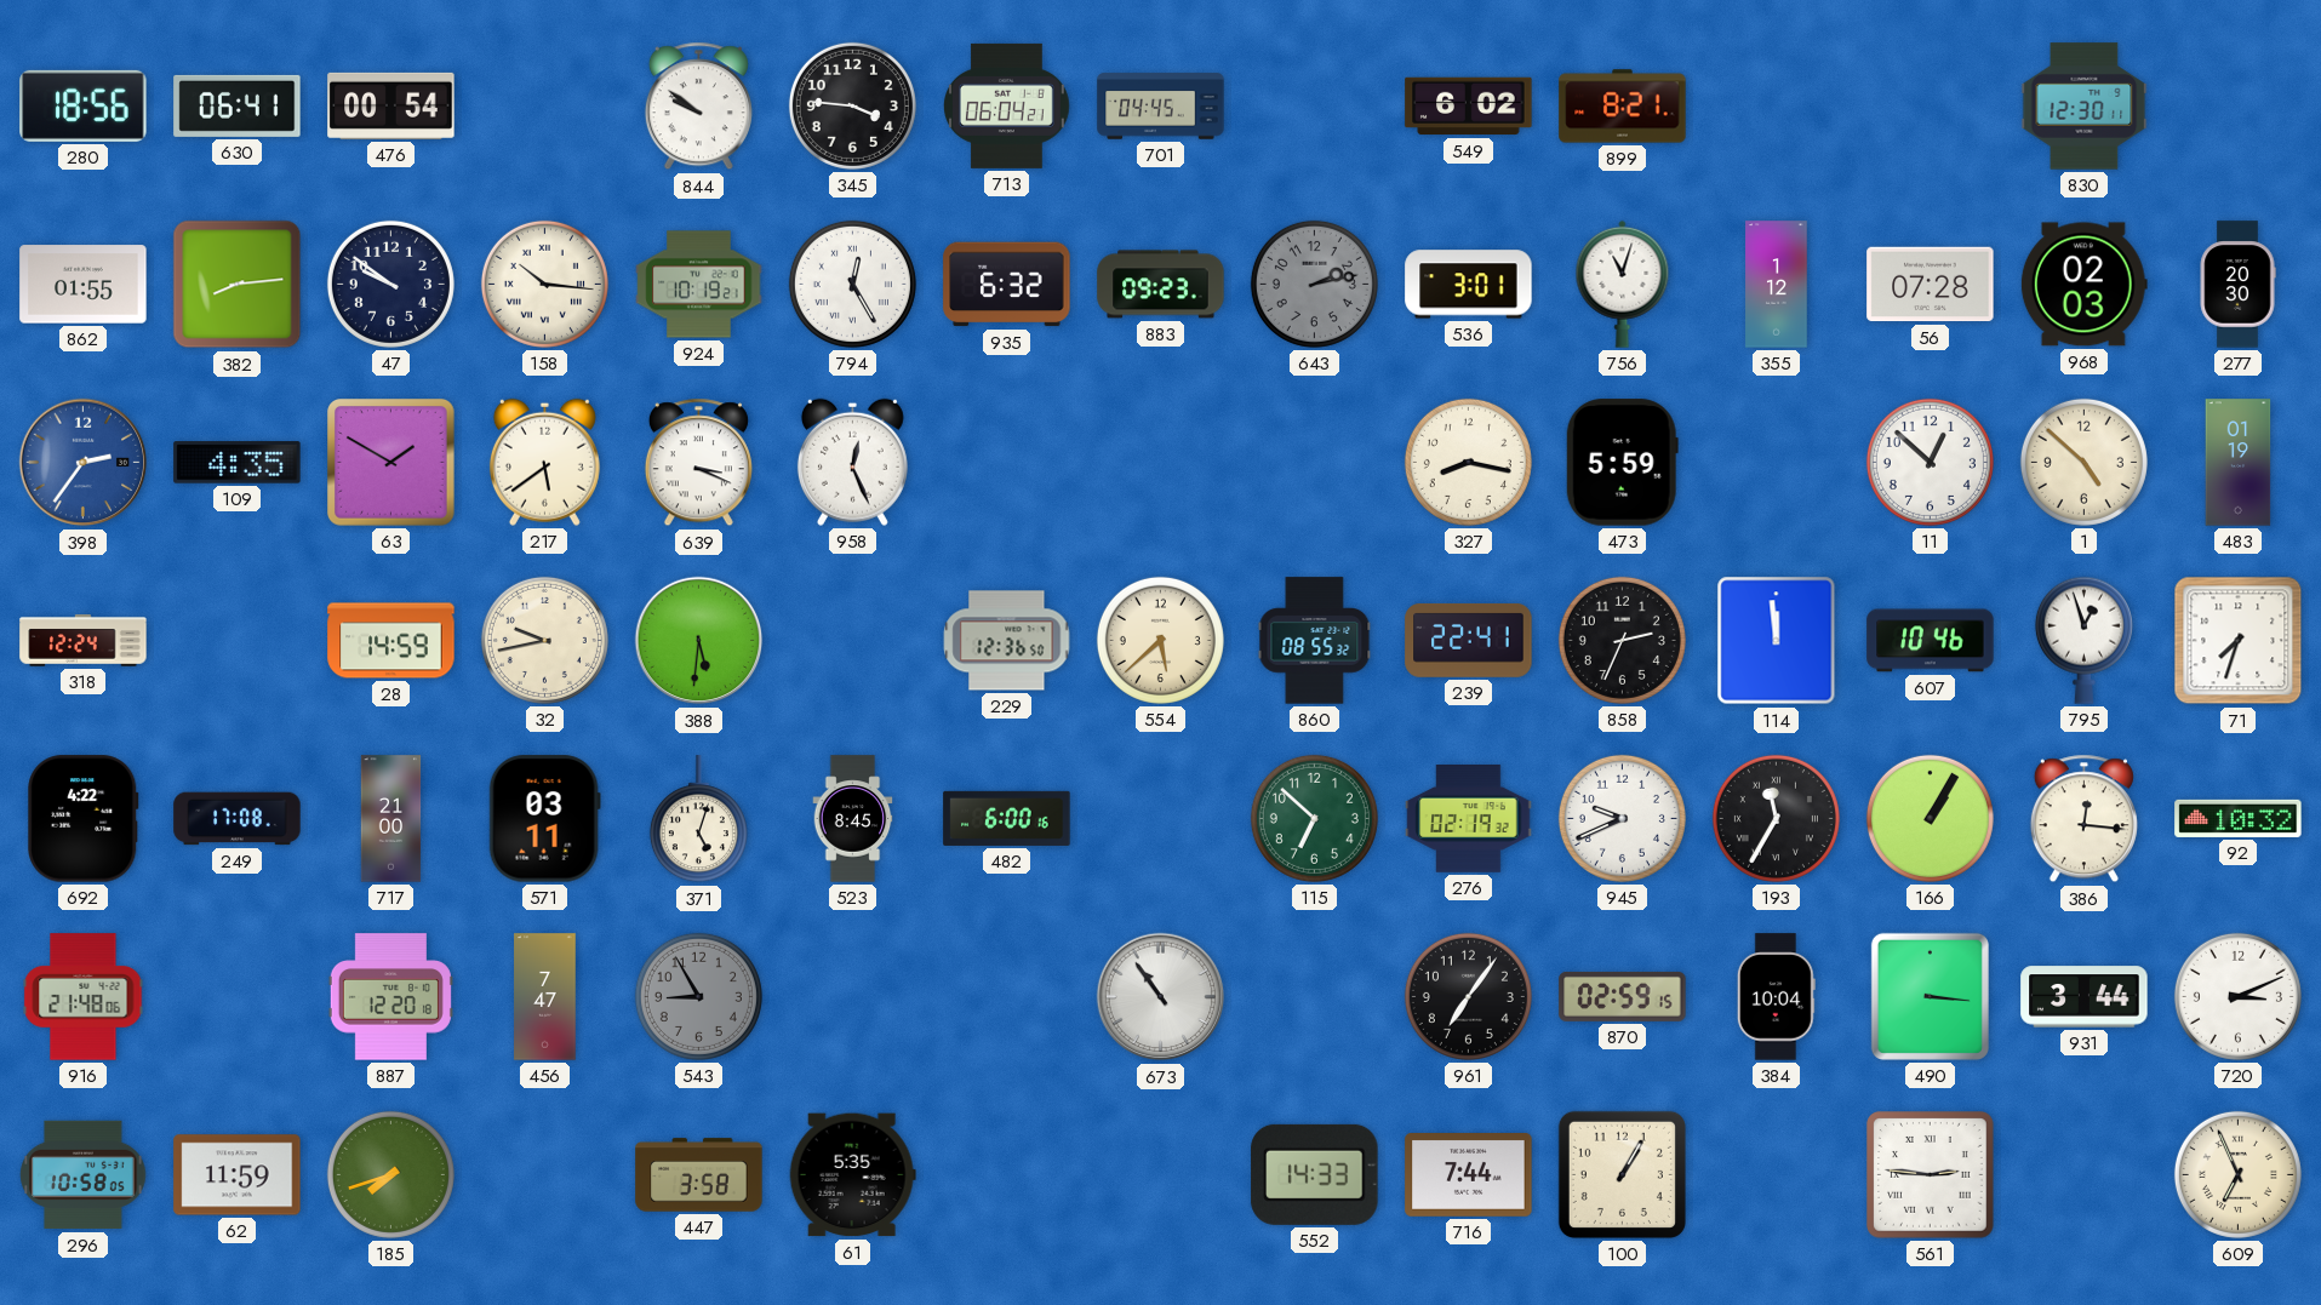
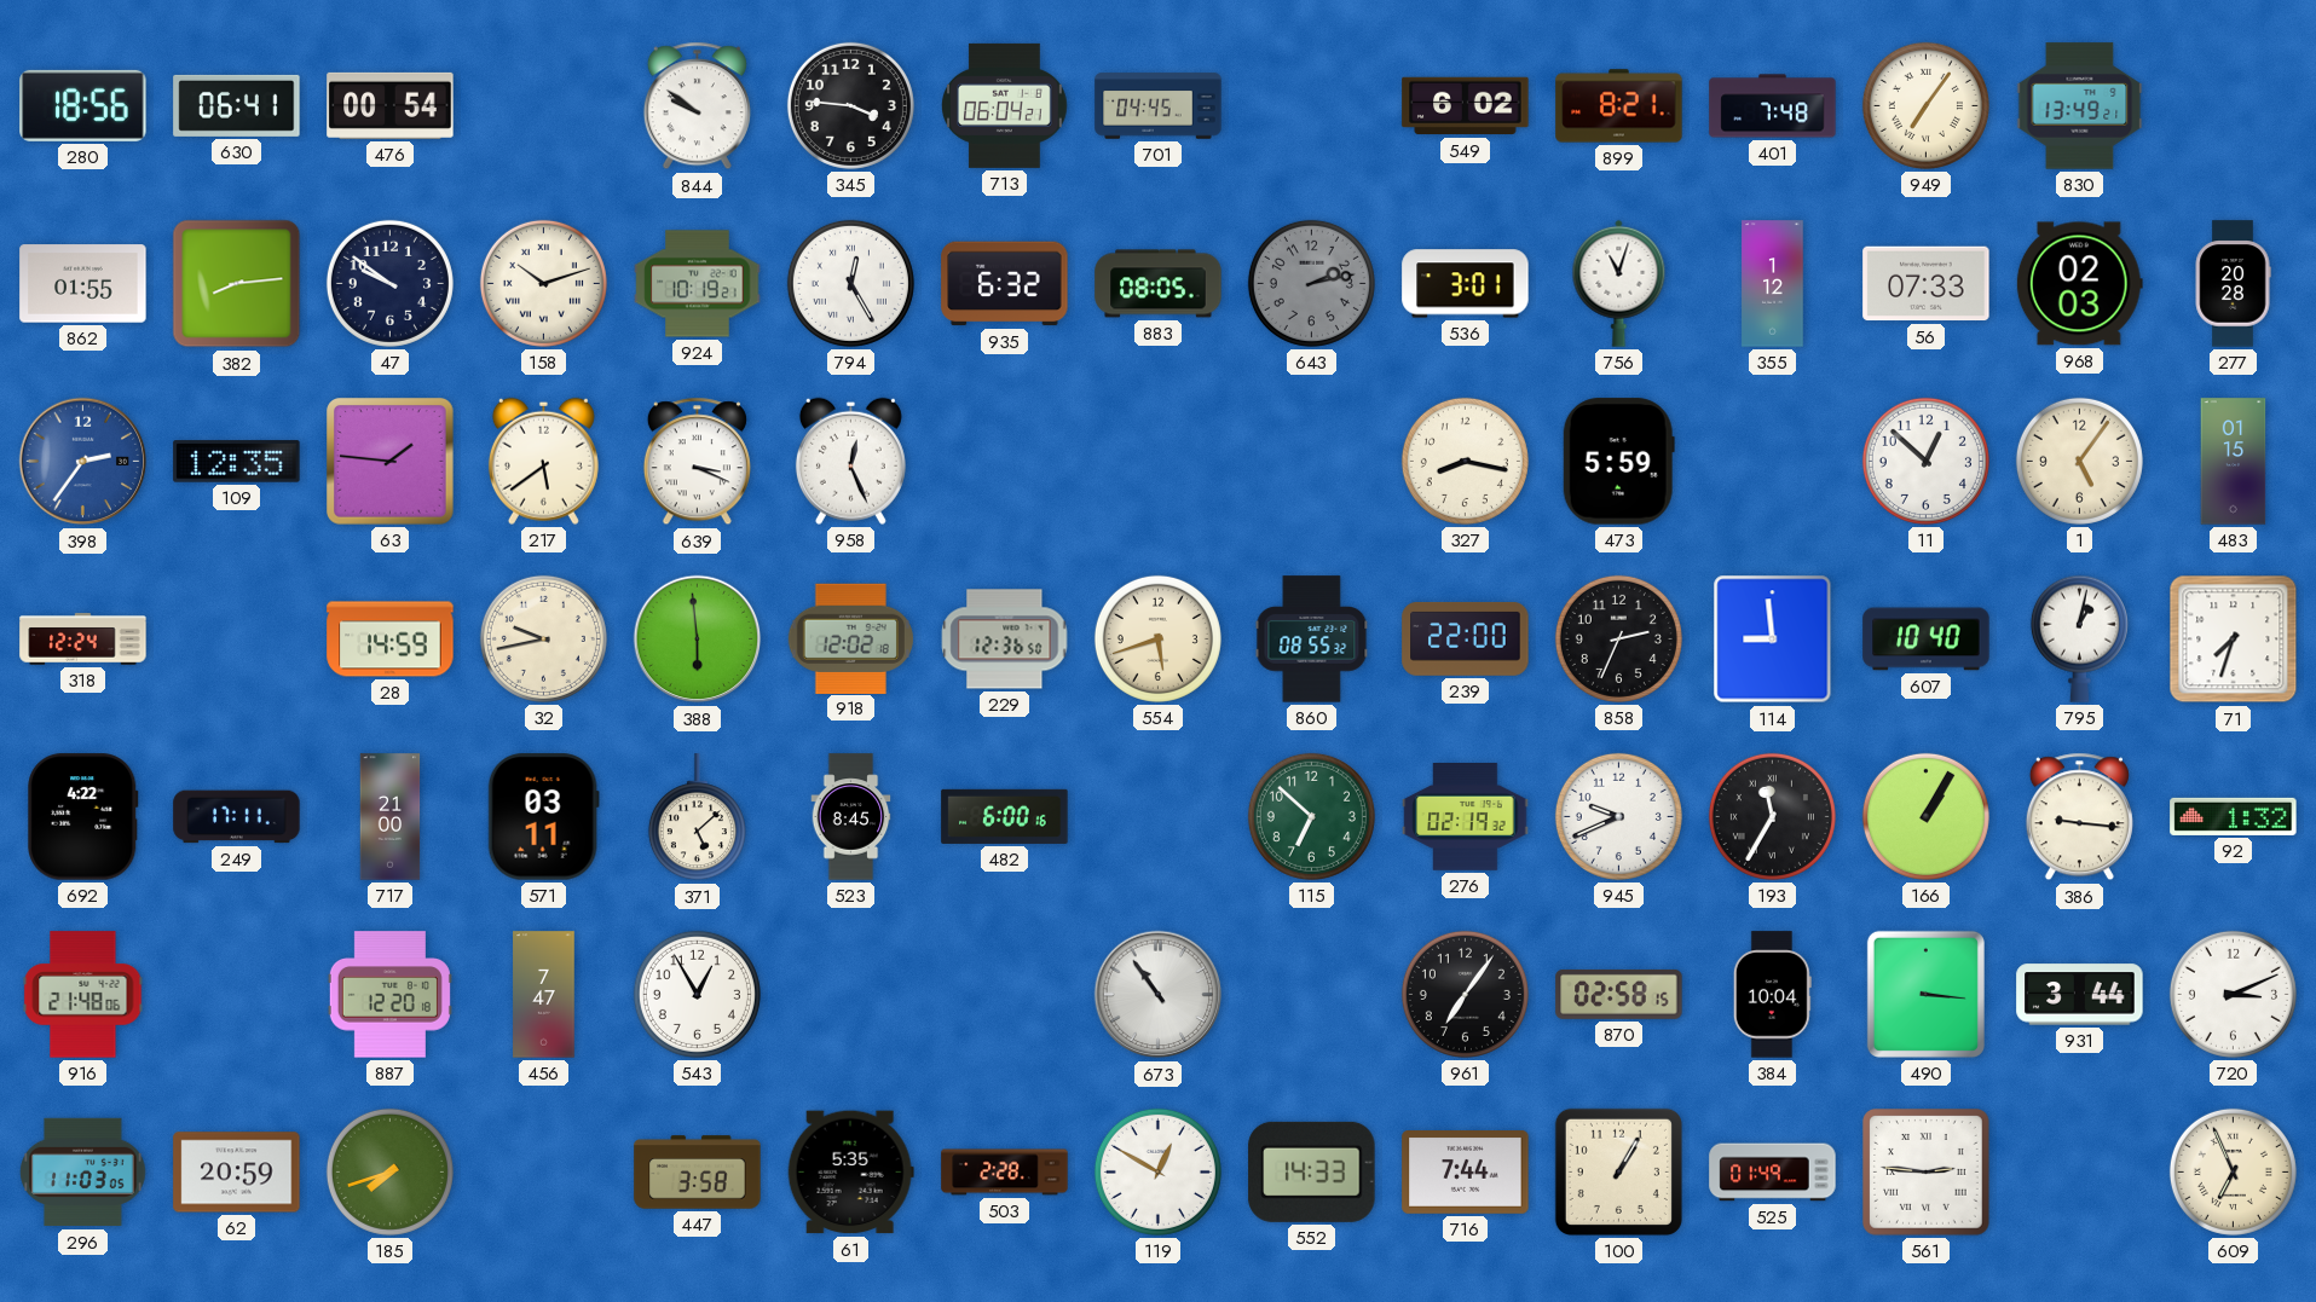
401: none -> 7:48
949: none -> 7:06
830: 12:30 -> 13:49
158: 10:16 -> 10:12
883: 09:23 -> 08:05
56: 07:28 -> 07:33
277: 20:30 -> 20:28
109: 4:35 -> 12:35
63: 1:50 -> 1:46
1: 4:52 -> 5:06
483: 01:19 -> 01:15
388: 5:31 -> 5:59
918: none -> 12:02
554: 5:38 -> 5:42
239: 22:41 -> 22:00
114: 11:59 -> 8:59
607: 10:46 -> 10:40
795: 12:57 -> 1:02
249: 17:08 -> 17:11
371: 5:03 -> 5:08
386: 12:16 -> 9:16
92: 10:32 -> 1:32
543: 8:55 -> 12:55
543 dial: grey -> white
870: 02:59 -> 02:58
296: 10:58 -> 11:03
62: 11:59 -> 20:59
503: none -> 2:28
119: none -> 12:50
525: none -> 01:49
